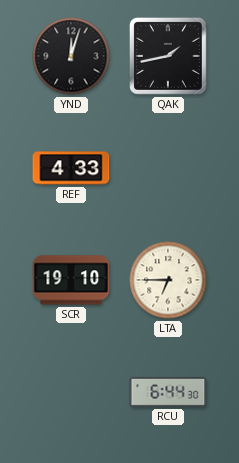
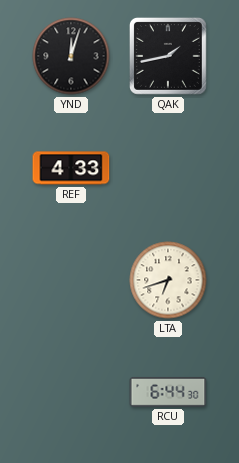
SCR: 19:10 -> none
LTA: 6:45 -> 6:42
